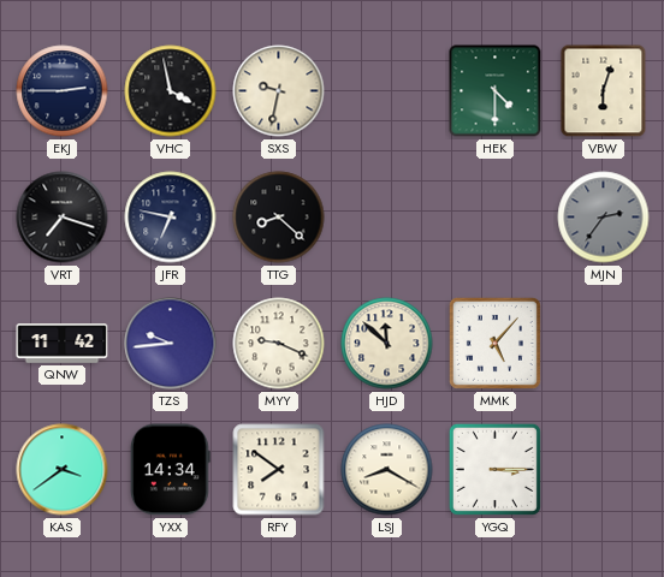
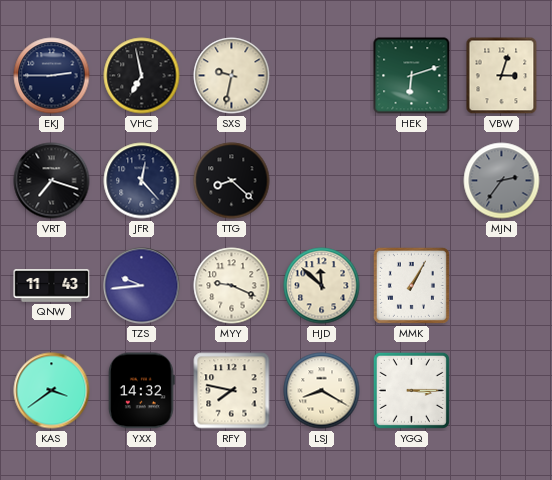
VHC: 3:58 -> 6:58
HEK: 4:30 -> 6:12
VBW: 6:03 -> 3:03
JFR: 6:47 -> 12:23
QNW: 11:42 -> 11:43
MMK: 5:07 -> 1:05
YXX: 14:34 -> 14:32
RFY: 7:51 -> 7:47
